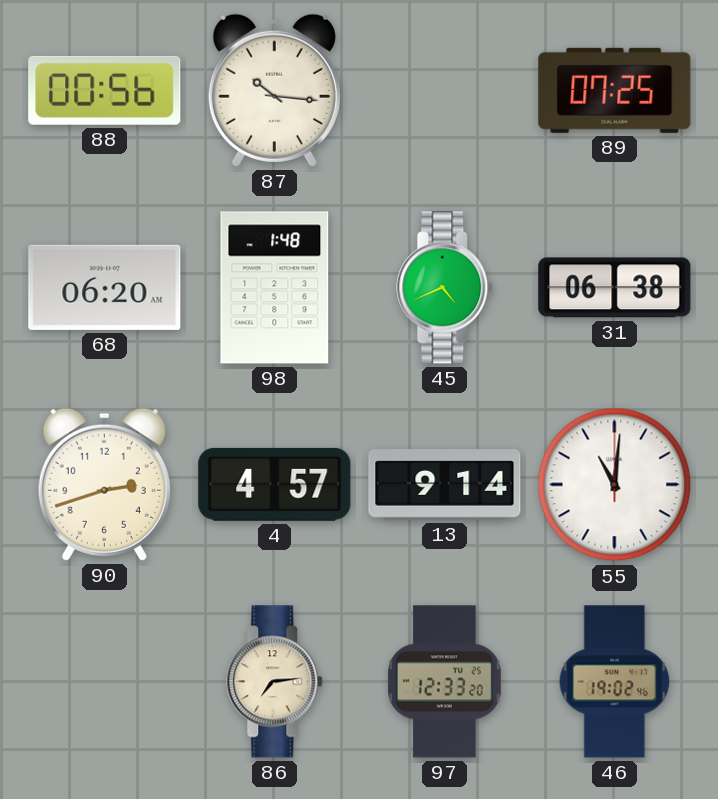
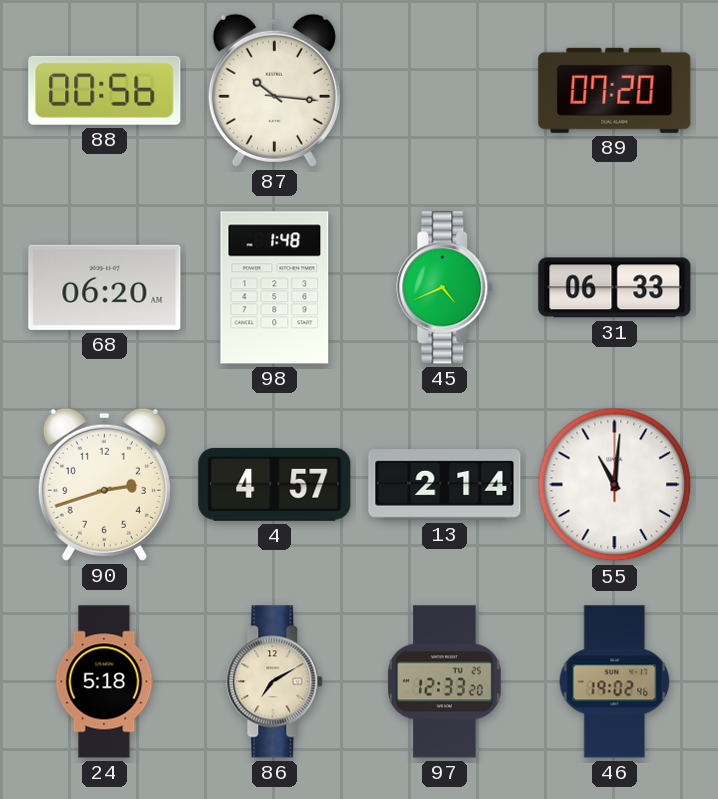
89: 07:25 -> 07:20
31: 06:38 -> 06:33
13: 9:14 -> 2:14
24: none -> 5:18
86: 7:14 -> 7:10
